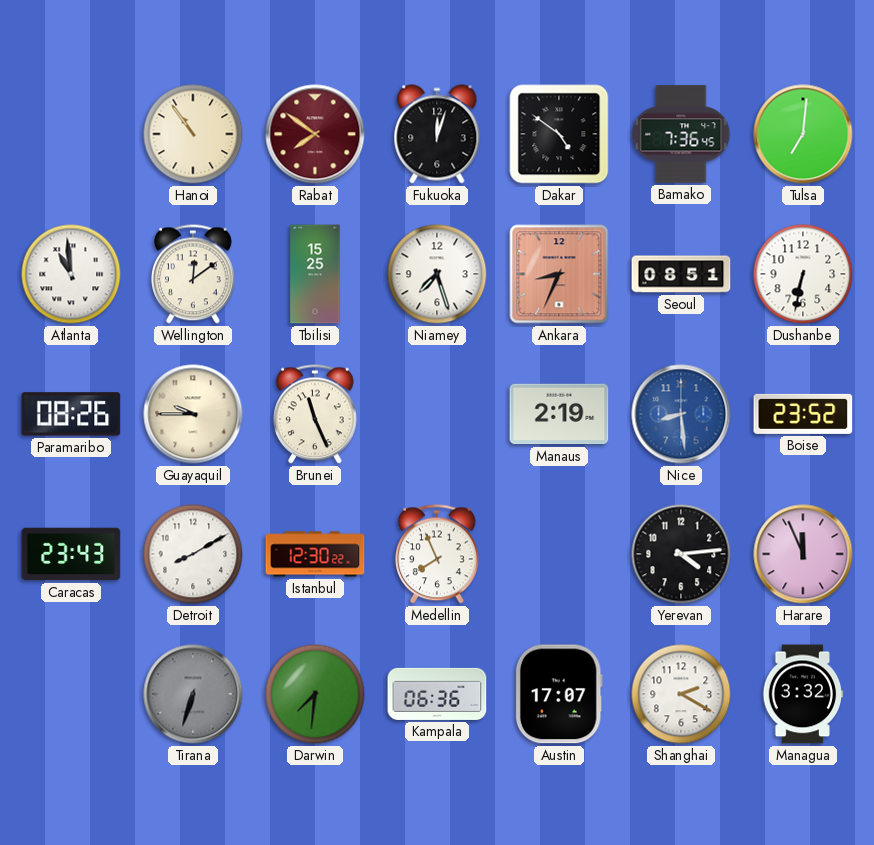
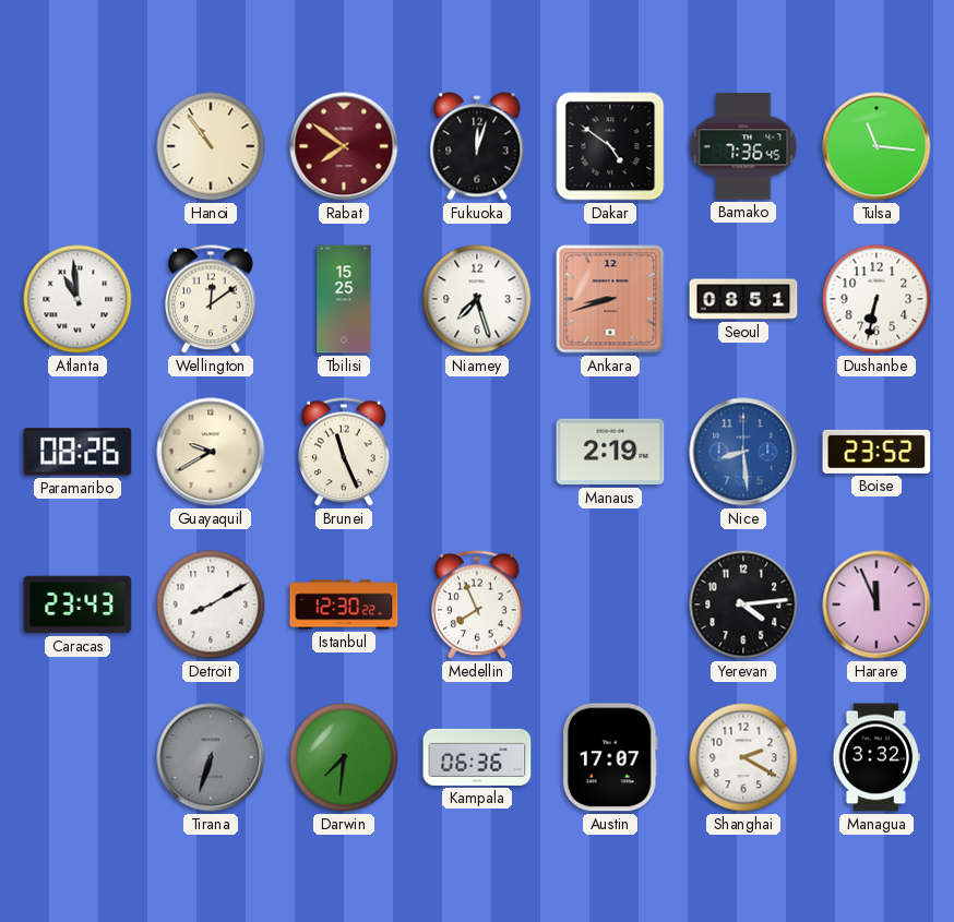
Tulsa: 7:01 -> 11:16
Ankara: 8:34 -> 8:42
Guayaquil: 9:45 -> 9:40
